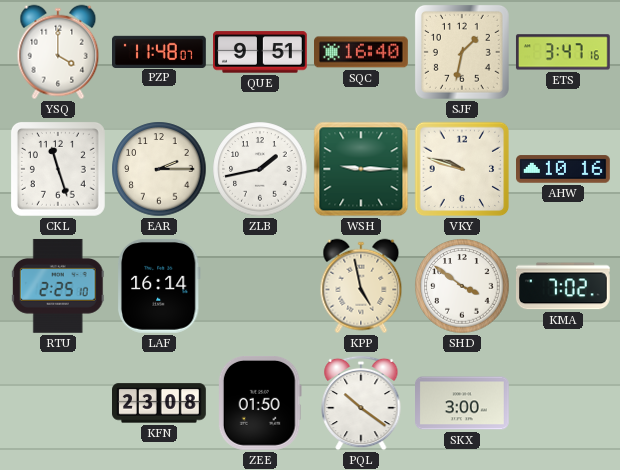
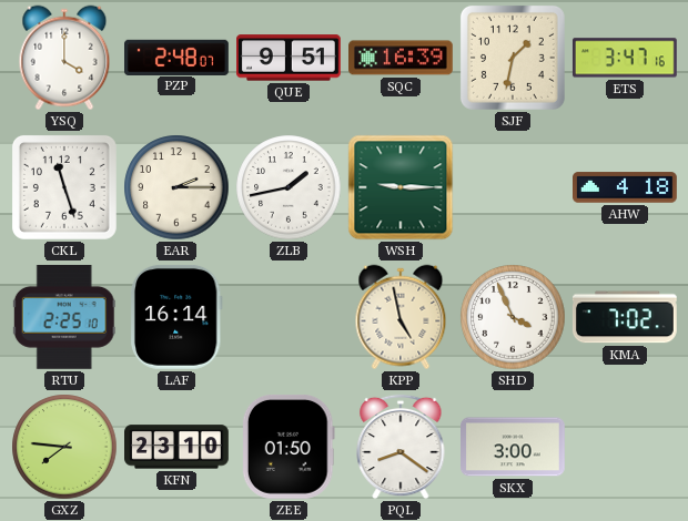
PZP: 11:48 -> 2:48
SQC: 16:40 -> 16:39
VKY: 9:48 -> none
AHW: 10:16 -> 4:18
SHD: 3:51 -> 3:56
GXZ: none -> 7:46
KFN: 23:08 -> 23:10
PQL: 10:21 -> 8:21
